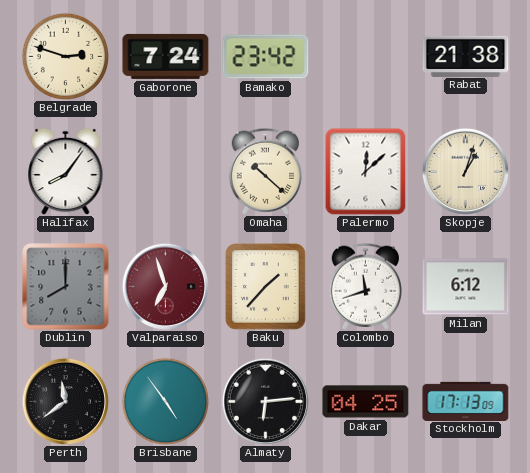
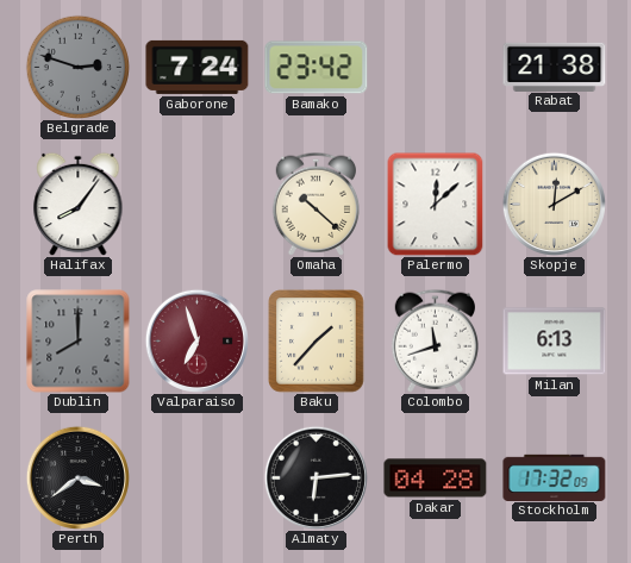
Belgrade dial: cream -> grey
Skopje: 1:03 -> 12:10
Milan: 6:12 -> 6:13
Perth: 11:39 -> 3:39
Brisbane: 4:54 -> none
Dakar: 04:25 -> 04:28
Stockholm: 17:13 -> 17:32
